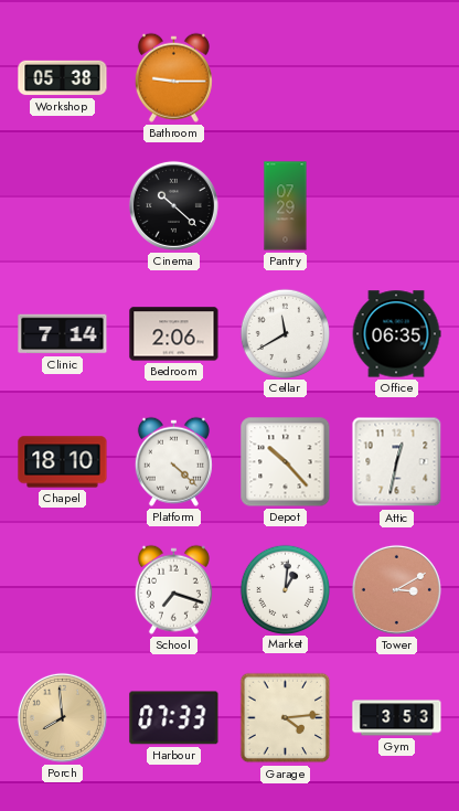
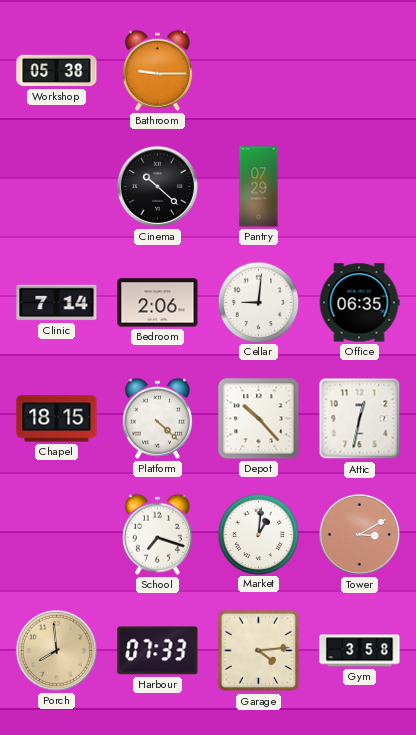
Cellar: 11:40 -> 9:01
Chapel: 18:10 -> 18:15
Gym: 3:53 -> 3:58
